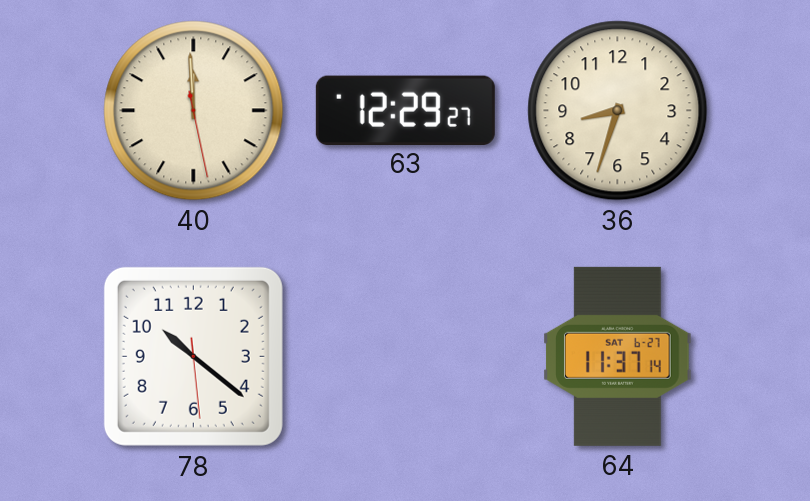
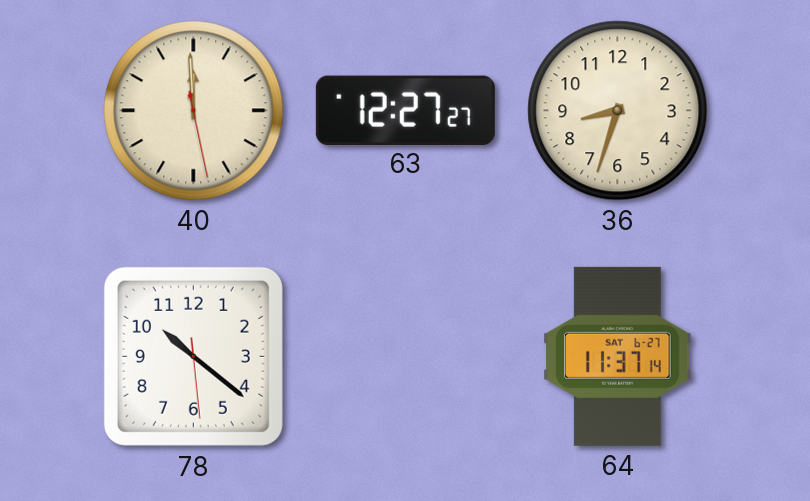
63: 12:29 -> 12:27
